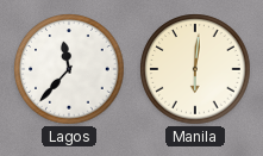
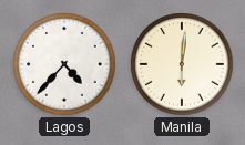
Lagos: 11:37 -> 4:37
